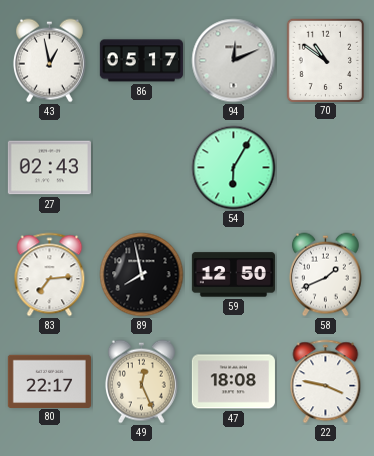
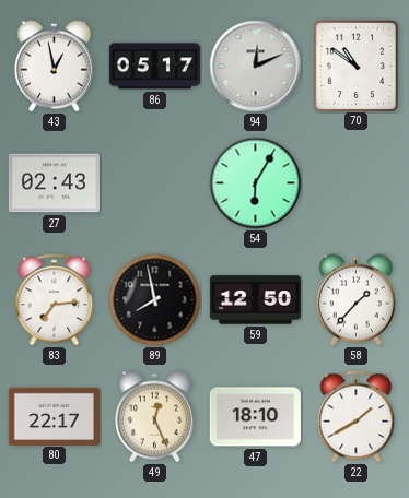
58: 1:41 -> 1:37
47: 18:08 -> 18:10
22: 3:47 -> 1:40
